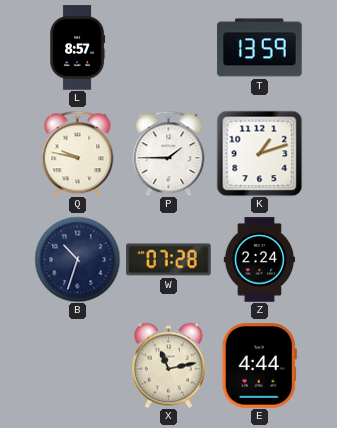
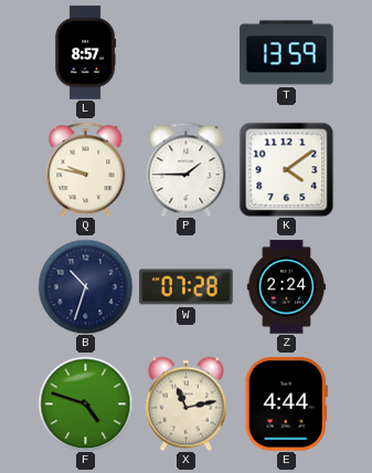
K: 1:12 -> 4:09
F: none -> 4:48
